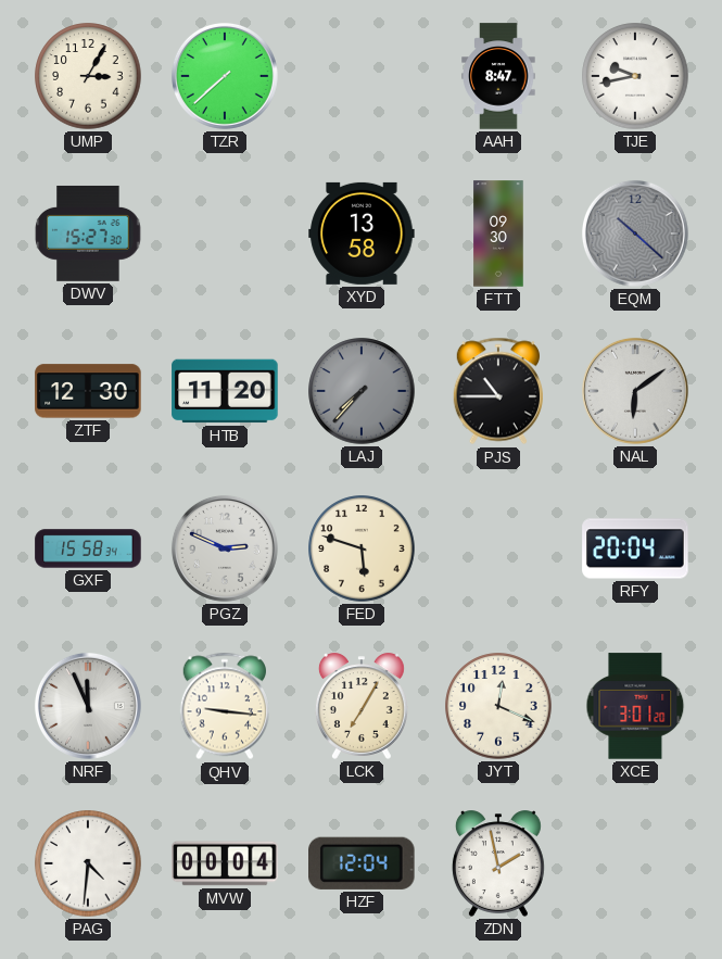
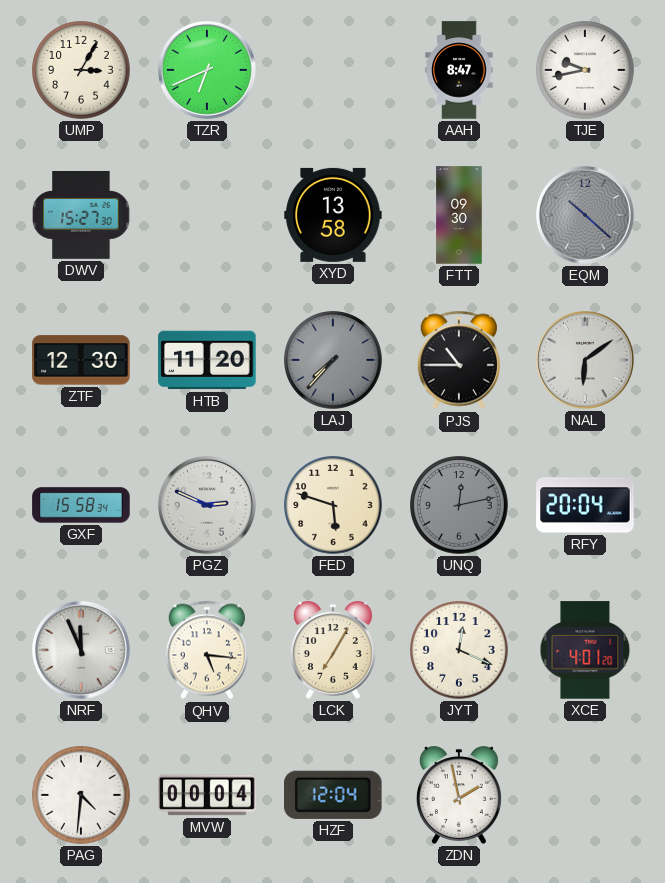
TZR: 7:38 -> 6:41
UNQ: none -> 12:13
QHV: 9:16 -> 5:16
XCE: 3:01 -> 4:01
